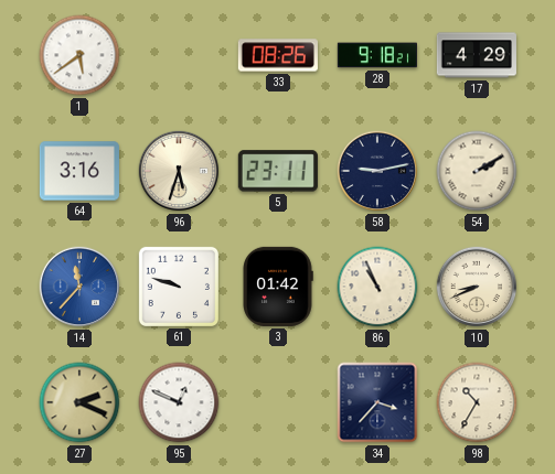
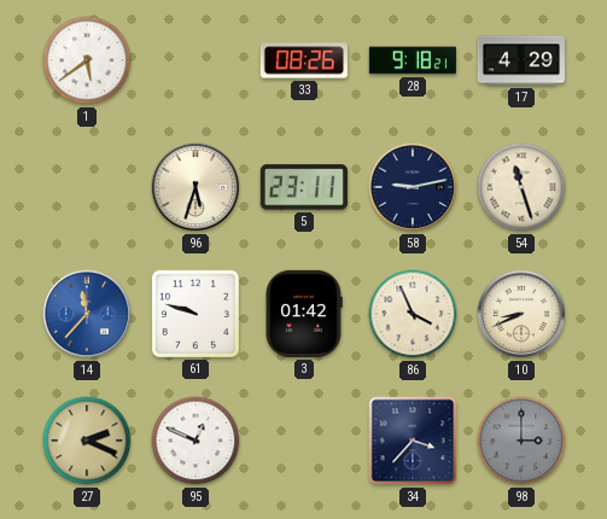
64: 3:16 -> none
54: 2:10 -> 11:27
86: 10:56 -> 3:56
98: 10:35 -> 3:00
98 dial: cream -> grey
